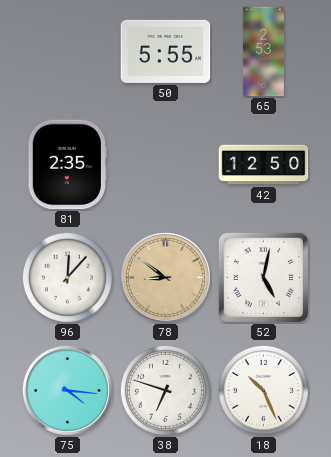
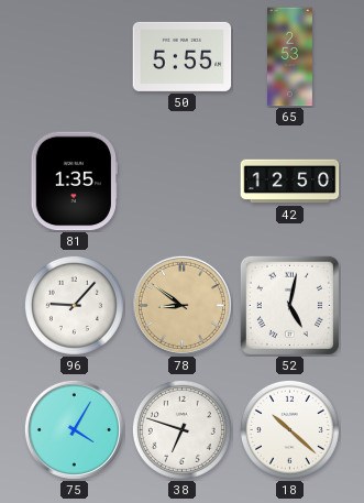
81: 2:35 -> 1:35
96: 12:07 -> 9:07
75: 4:16 -> 4:05
18: 10:26 -> 10:22
